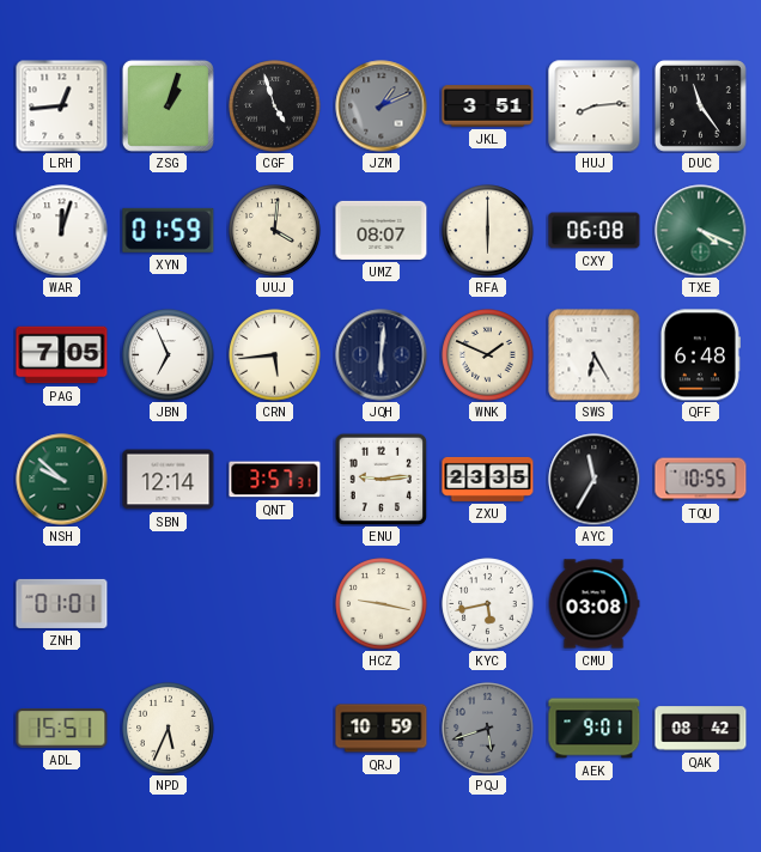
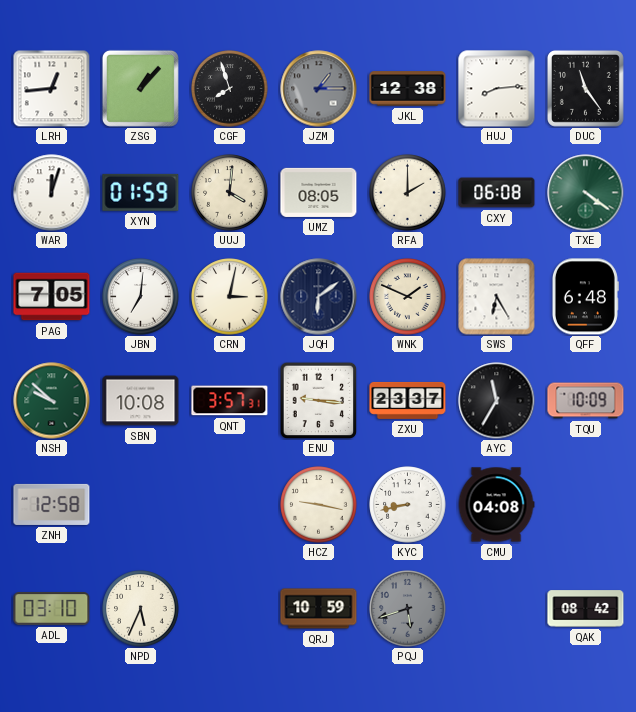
ZSG: 1:03 -> 1:07
CGF: 4:57 -> 7:57
JZM: 1:11 -> 1:15
JKL: 3:51 -> 12:38
UMZ: 08:07 -> 08:05
RFA: 6:00 -> 2:00
TXE: 4:19 -> 4:21
JBN: 6:56 -> 7:01
CRN: 5:44 -> 3:02
JQH: 6:01 -> 6:09
SBN: 12:14 -> 10:08
ENU: 9:14 -> 9:16
ZXU: 23:35 -> 23:37
TQU: 10:55 -> 10:09
ZNH: 01:01 -> 12:58
KYC: 5:43 -> 8:43
CMU: 03:08 -> 04:08
ADL: 15:51 -> 03:10
AEK: 9:01 -> none
